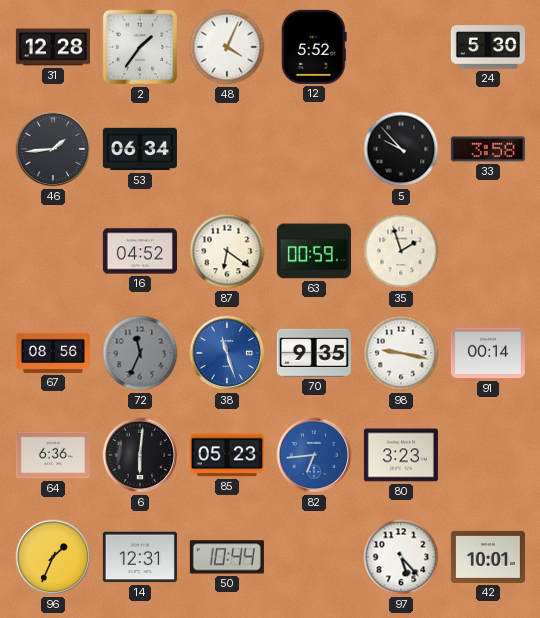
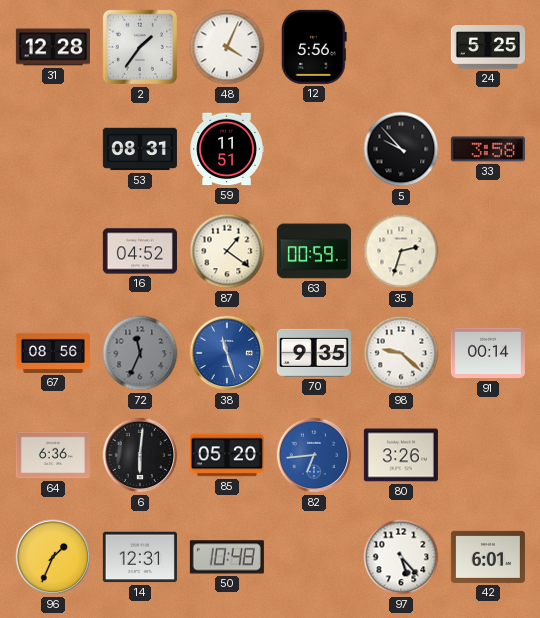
12: 5:52 -> 5:56
24: 5:30 -> 5:25
46: 1:44 -> none
53: 06:34 -> 08:31
59: none -> 11:51
87: 6:21 -> 1:21
35: 1:57 -> 2:33
98: 9:17 -> 9:22
85: 05:23 -> 05:20
80: 3:23 -> 3:26
50: 10:44 -> 10:48
42: 10:01 -> 6:01
